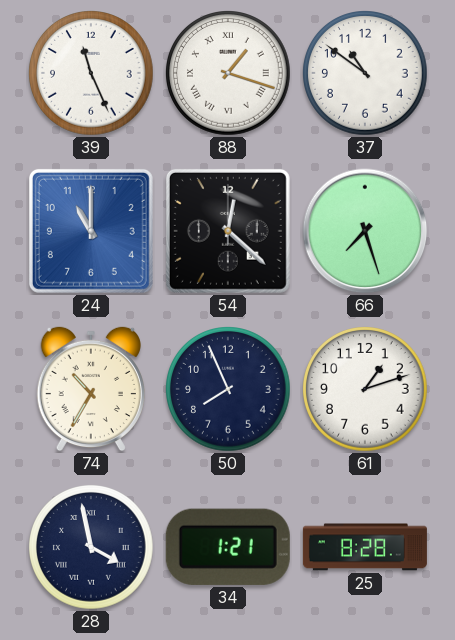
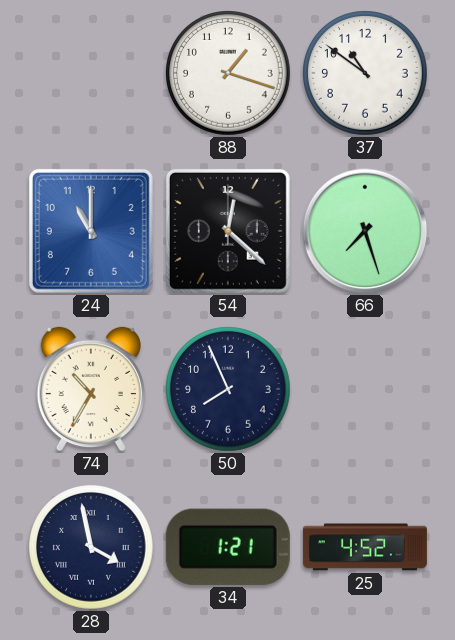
39: 11:26 -> none
88 numerals: Roman -> Arabic
61: 1:12 -> none
25: 8:28 -> 4:52
